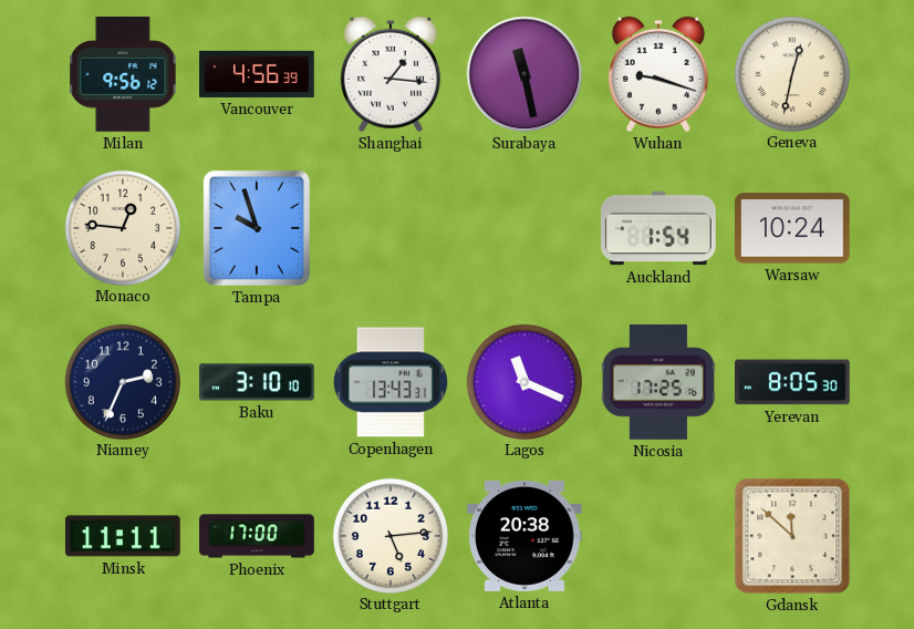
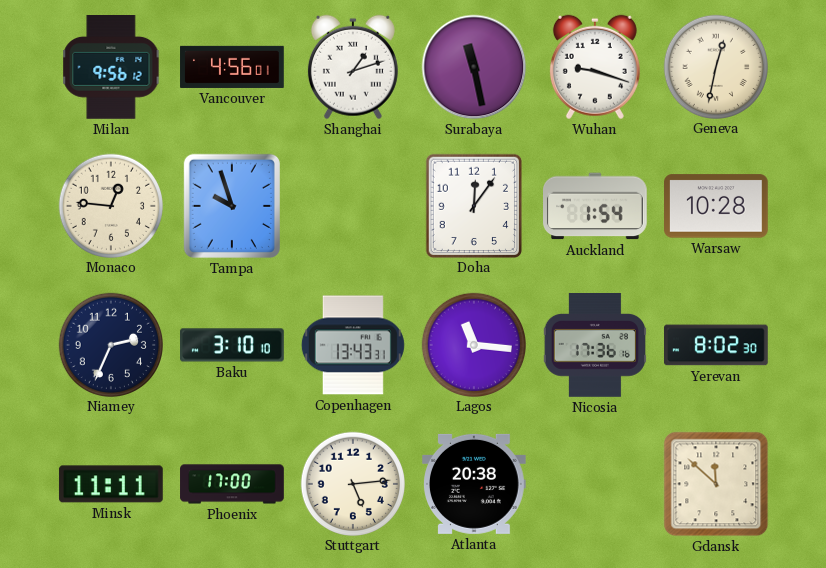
Vancouver: 4:56:39 -> 4:56:01
Shanghai: 1:16 -> 1:12
Doha: none -> 12:06
Warsaw: 10:24 -> 10:28
Lagos: 11:19 -> 11:16
Nicosia: 17:25 -> 17:36
Yerevan: 8:05 -> 8:02
